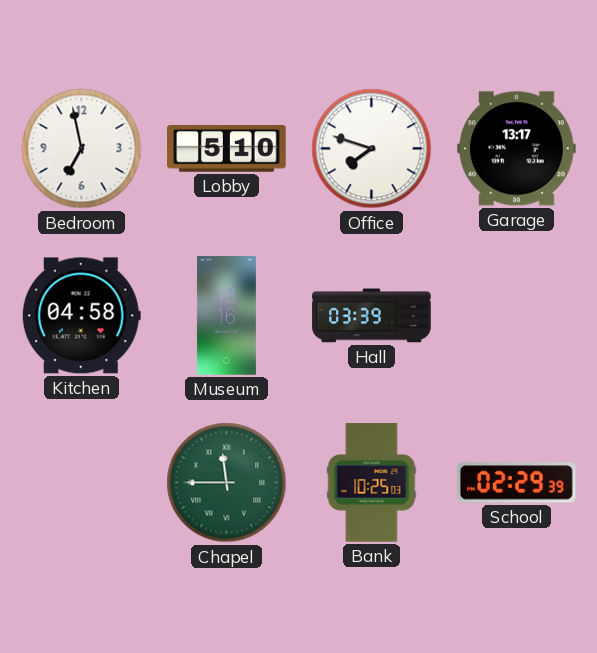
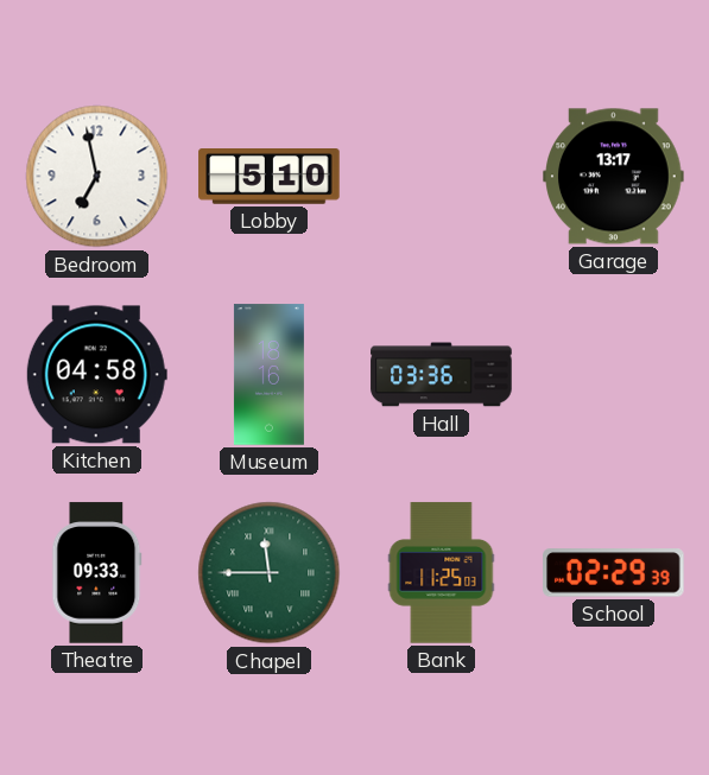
Office: 7:48 -> none
Hall: 03:39 -> 03:36
Theatre: none -> 09:33
Bank: 10:25 -> 11:25
